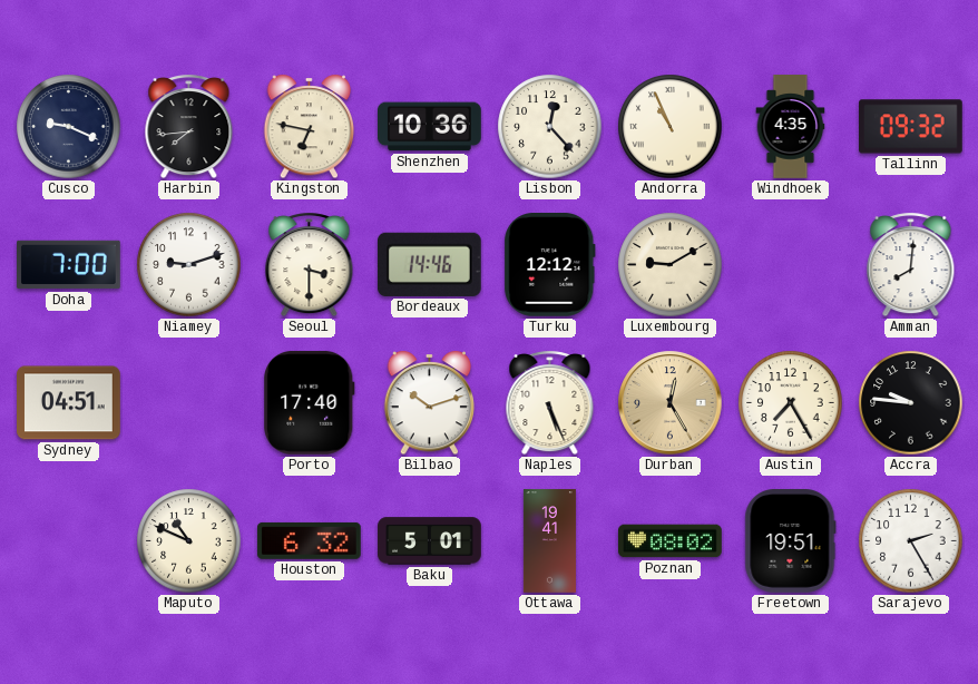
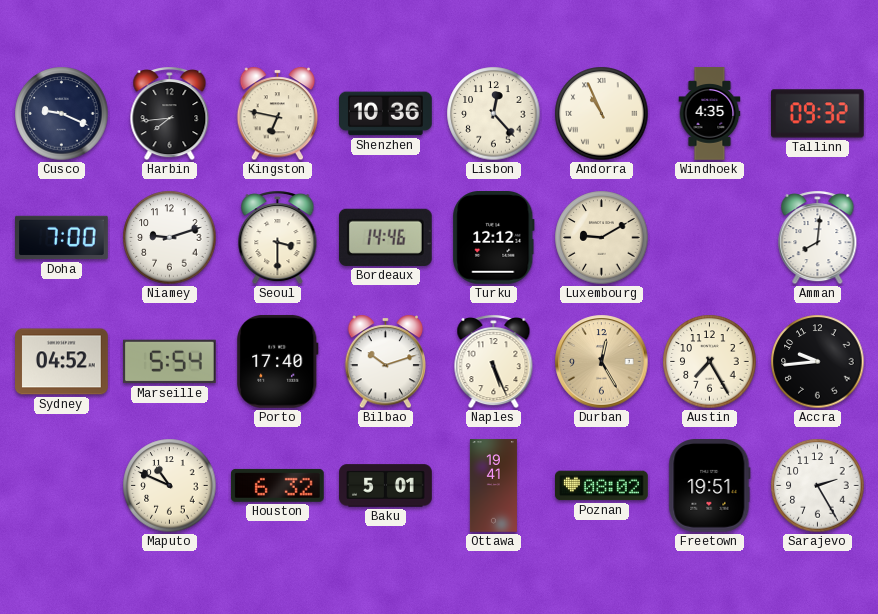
Sydney: 04:51 -> 04:52
Marseille: none -> 5:54
Accra: 9:46 -> 9:44
